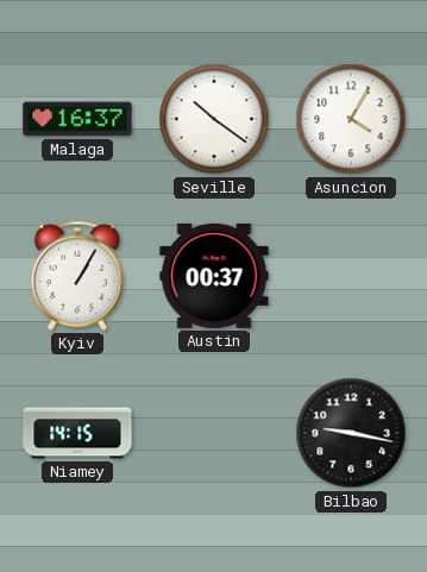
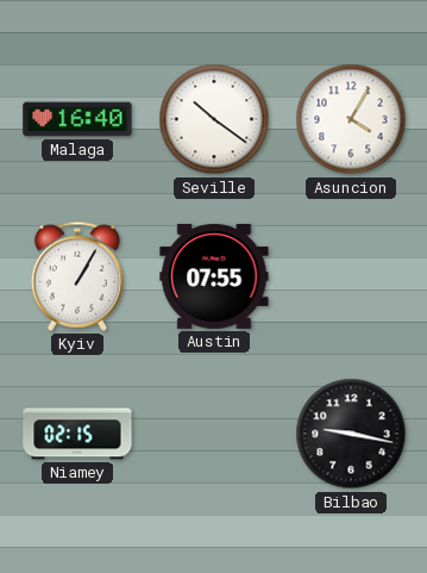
Malaga: 16:37 -> 16:40
Austin: 00:37 -> 07:55
Niamey: 14:15 -> 02:15
